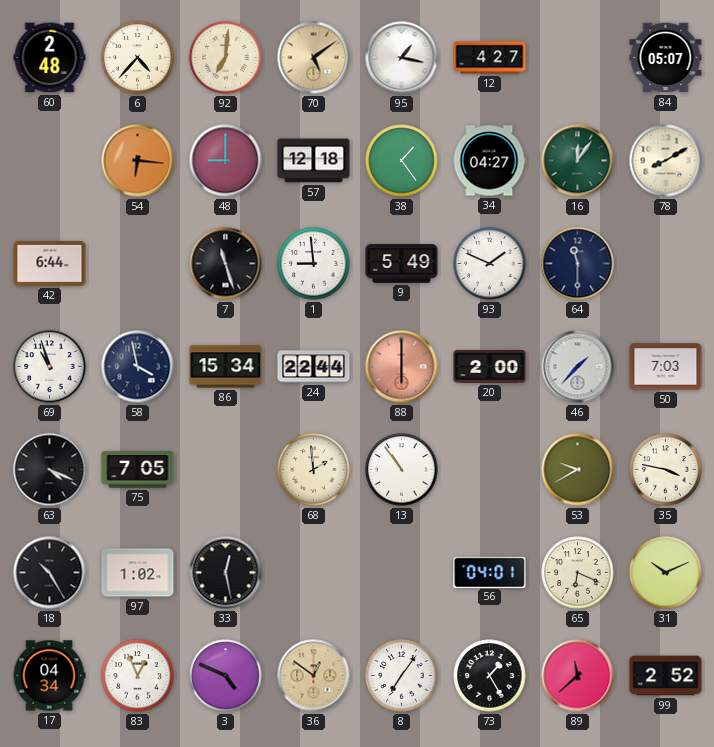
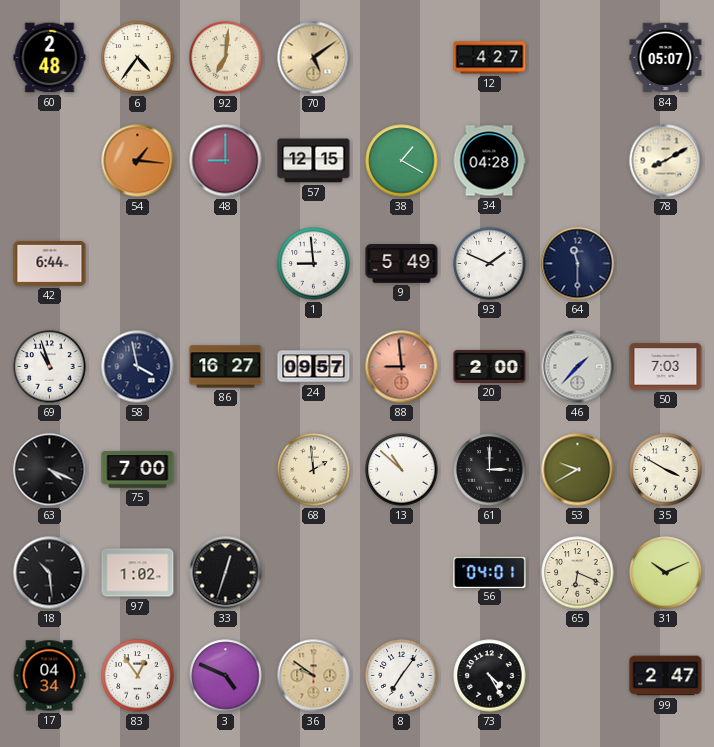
6: 4:37 -> 4:36
95: 1:17 -> none
54: 6:16 -> 1:16
57: 12:18 -> 12:15
38: 1:24 -> 1:20
34: 04:27 -> 04:28
16: 12:06 -> none
7: 11:27 -> none
86: 15:34 -> 16:27
24: 22:44 -> 09:57
88: 6:00 -> 8:59
75: 7:05 -> 7:00
13: 10:54 -> 10:52
61: none -> 3:00
35: 3:47 -> 3:50
18: 10:25 -> 10:29
33: 12:28 -> 12:33
83: 12:56 -> 12:54
36: 12:51 -> 9:51
73: 1:25 -> 4:25
89: 11:38 -> none
99: 2:52 -> 2:47
